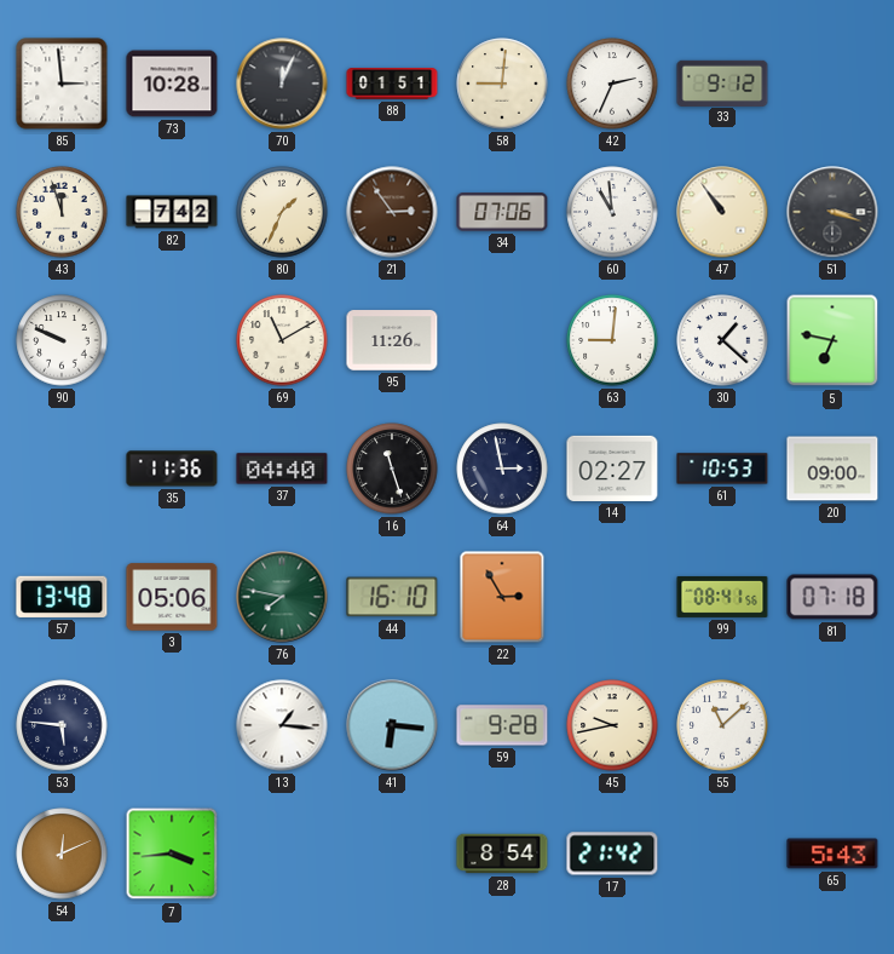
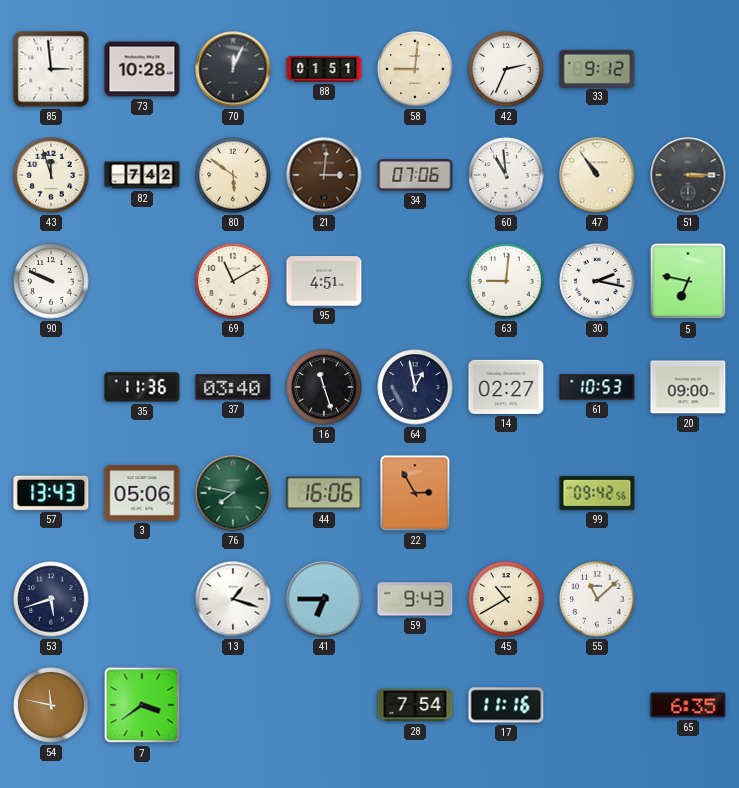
80: 1:34 -> 5:51
21: 2:54 -> 3:01
51: 3:18 -> 3:15
95: 11:26 -> 4:51
30: 1:22 -> 2:17
37: 04:40 -> 03:40
64: 2:58 -> 12:58
57: 13:48 -> 13:43
44: 16:10 -> 16:06
99: 08:41 -> 09:42
81: 07:18 -> none
53: 5:46 -> 5:42
13: 1:16 -> 1:18
41: 6:16 -> 6:45
59: 9:28 -> 9:43
45: 9:43 -> 10:40
54: 12:11 -> 11:47
7: 3:44 -> 3:39
28: 8:54 -> 7:54
17: 21:42 -> 11:16
65: 5:43 -> 6:35
